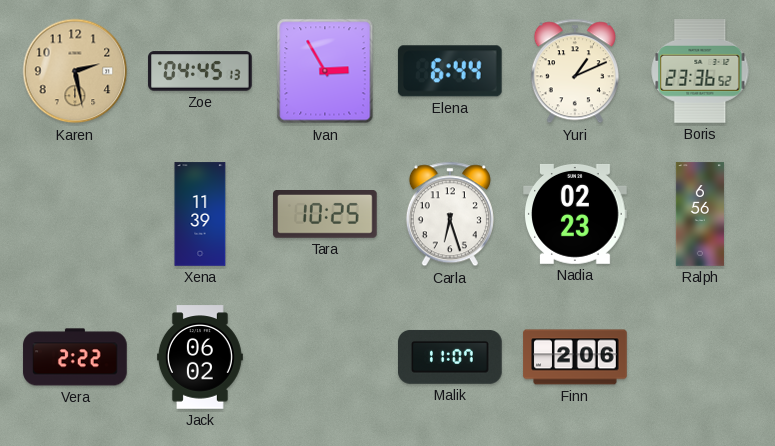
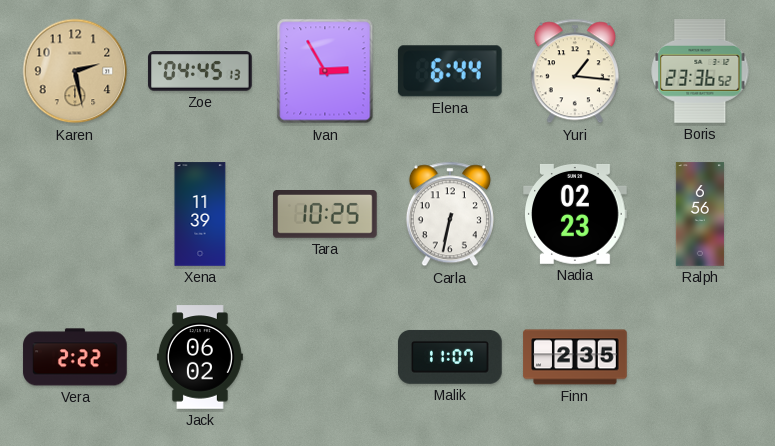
Yuri: 1:11 -> 1:16
Carla: 6:27 -> 6:32
Finn: 2:06 -> 2:35
